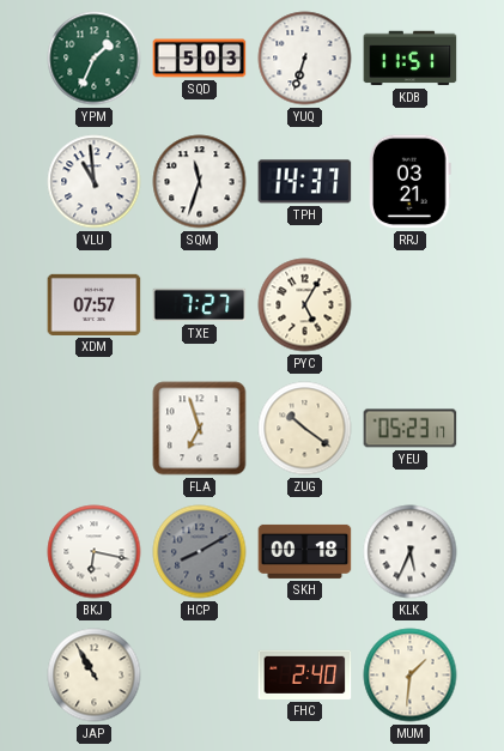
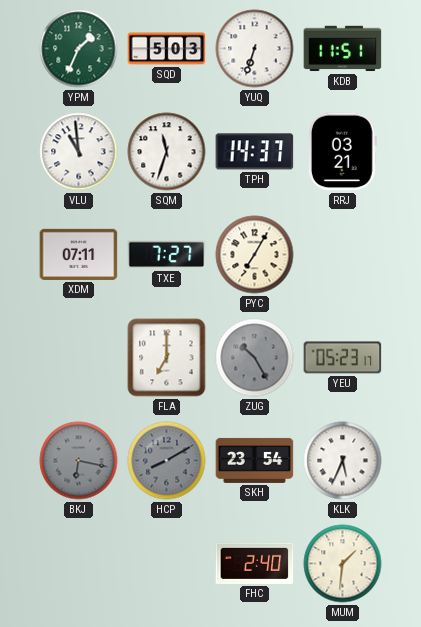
XDM: 07:57 -> 07:11
PYC: 5:05 -> 7:05
FLA: 6:57 -> 7:00
ZUG: 10:21 -> 10:25
ZUG dial: cream -> grey
BKJ dial: white -> grey
SKH: 00:18 -> 23:54
JAP: 10:55 -> none
